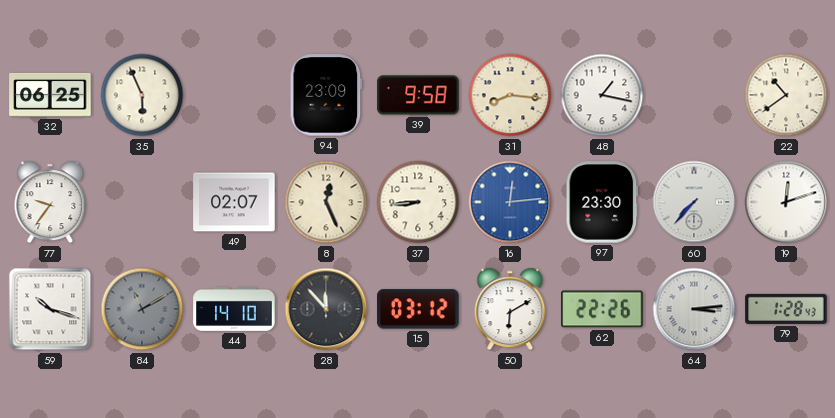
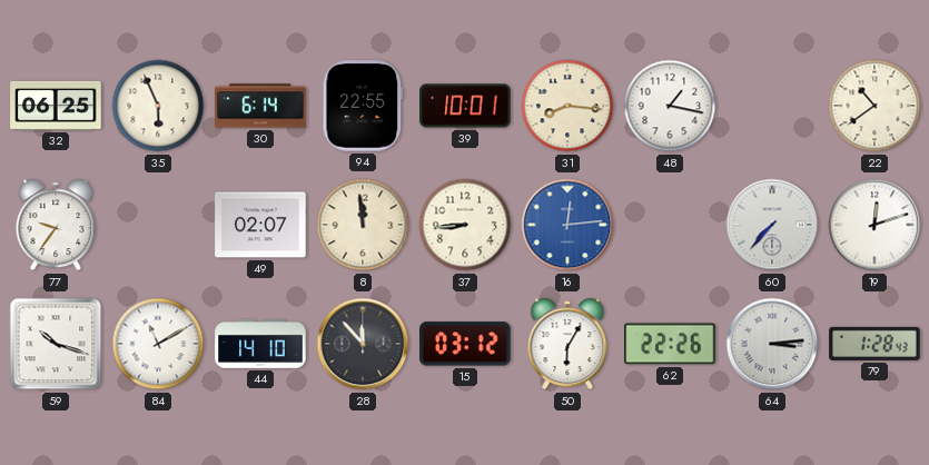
30: none -> 6:14
94: 23:09 -> 22:55
39: 9:58 -> 10:01
8: 12:26 -> 11:59
97: 23:30 -> none
84 dial: grey -> white
50: 6:10 -> 6:05
